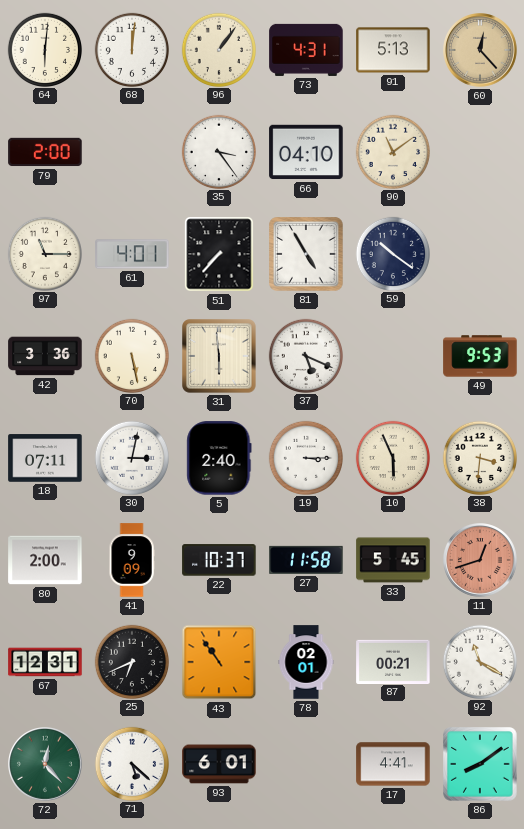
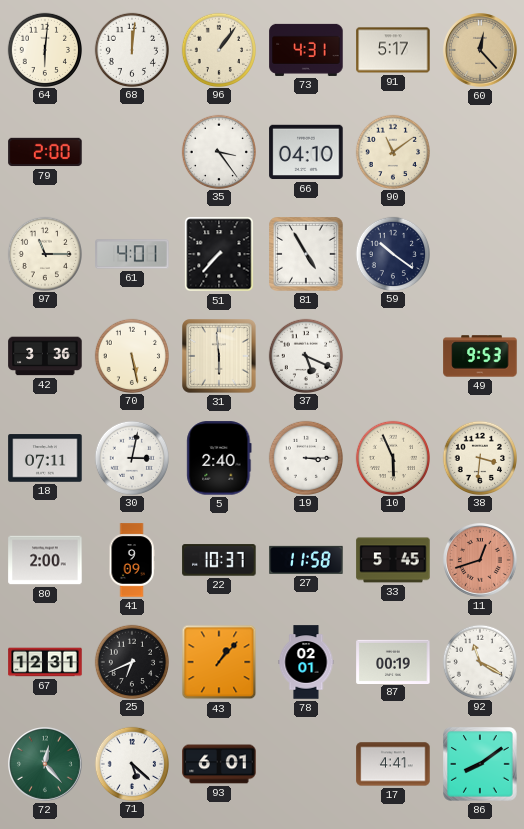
91: 5:13 -> 5:17
43: 10:54 -> 1:07
87: 00:21 -> 00:19
